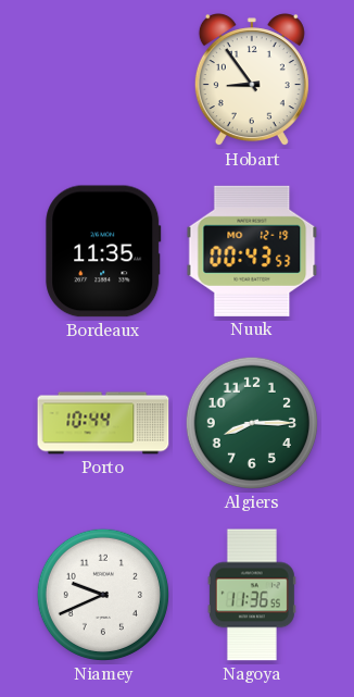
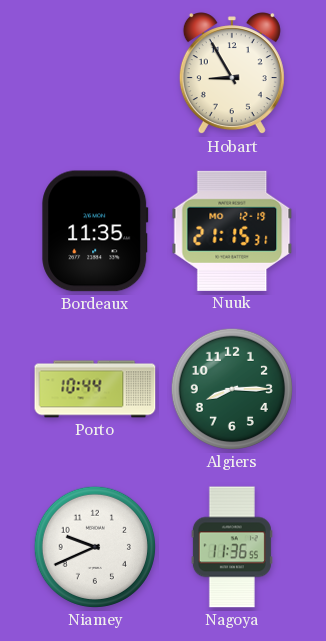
Hobart: 8:54 -> 8:55
Nuuk: 00:43 -> 21:15
